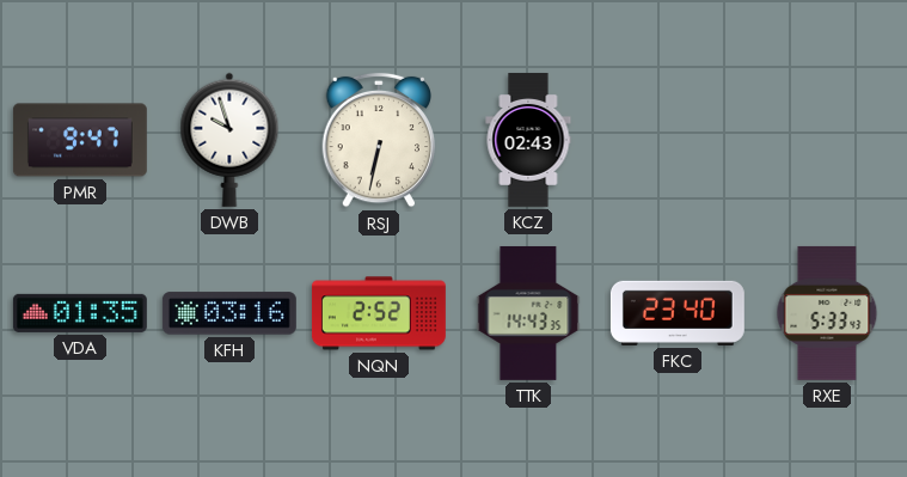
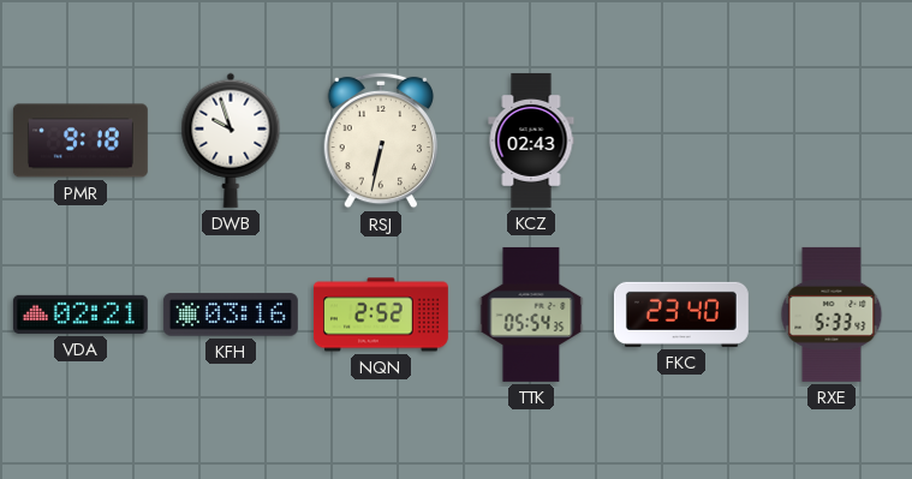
PMR: 9:47 -> 9:18
VDA: 01:35 -> 02:21
TTK: 14:43 -> 05:54
